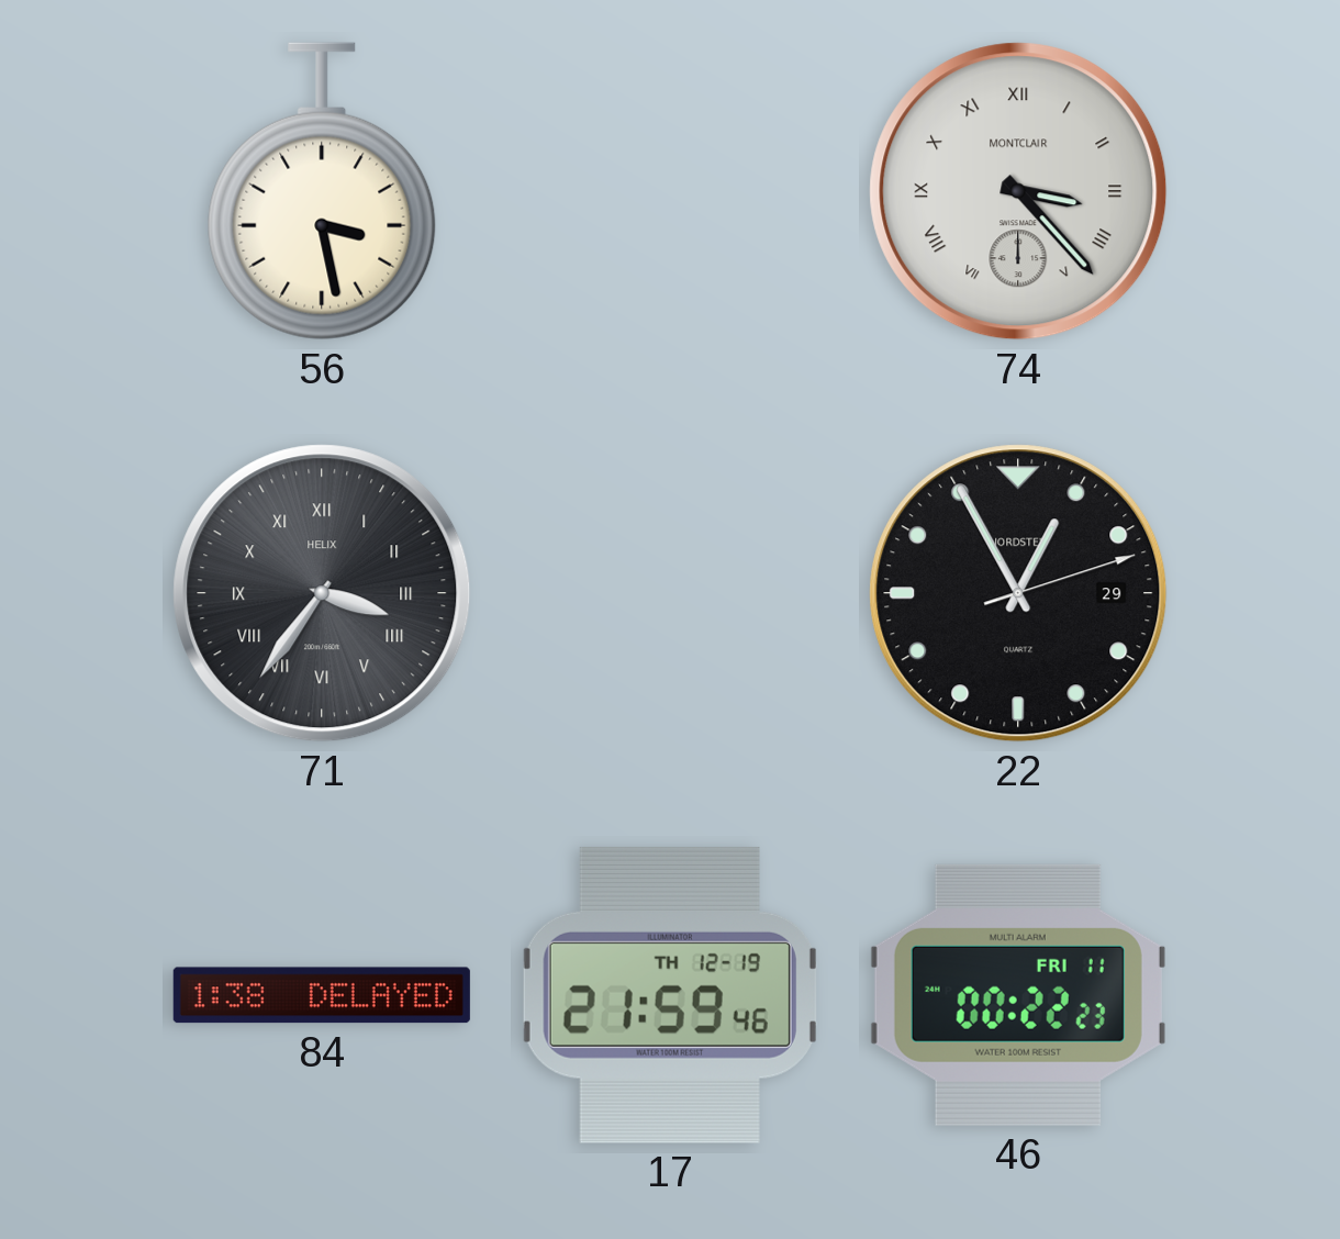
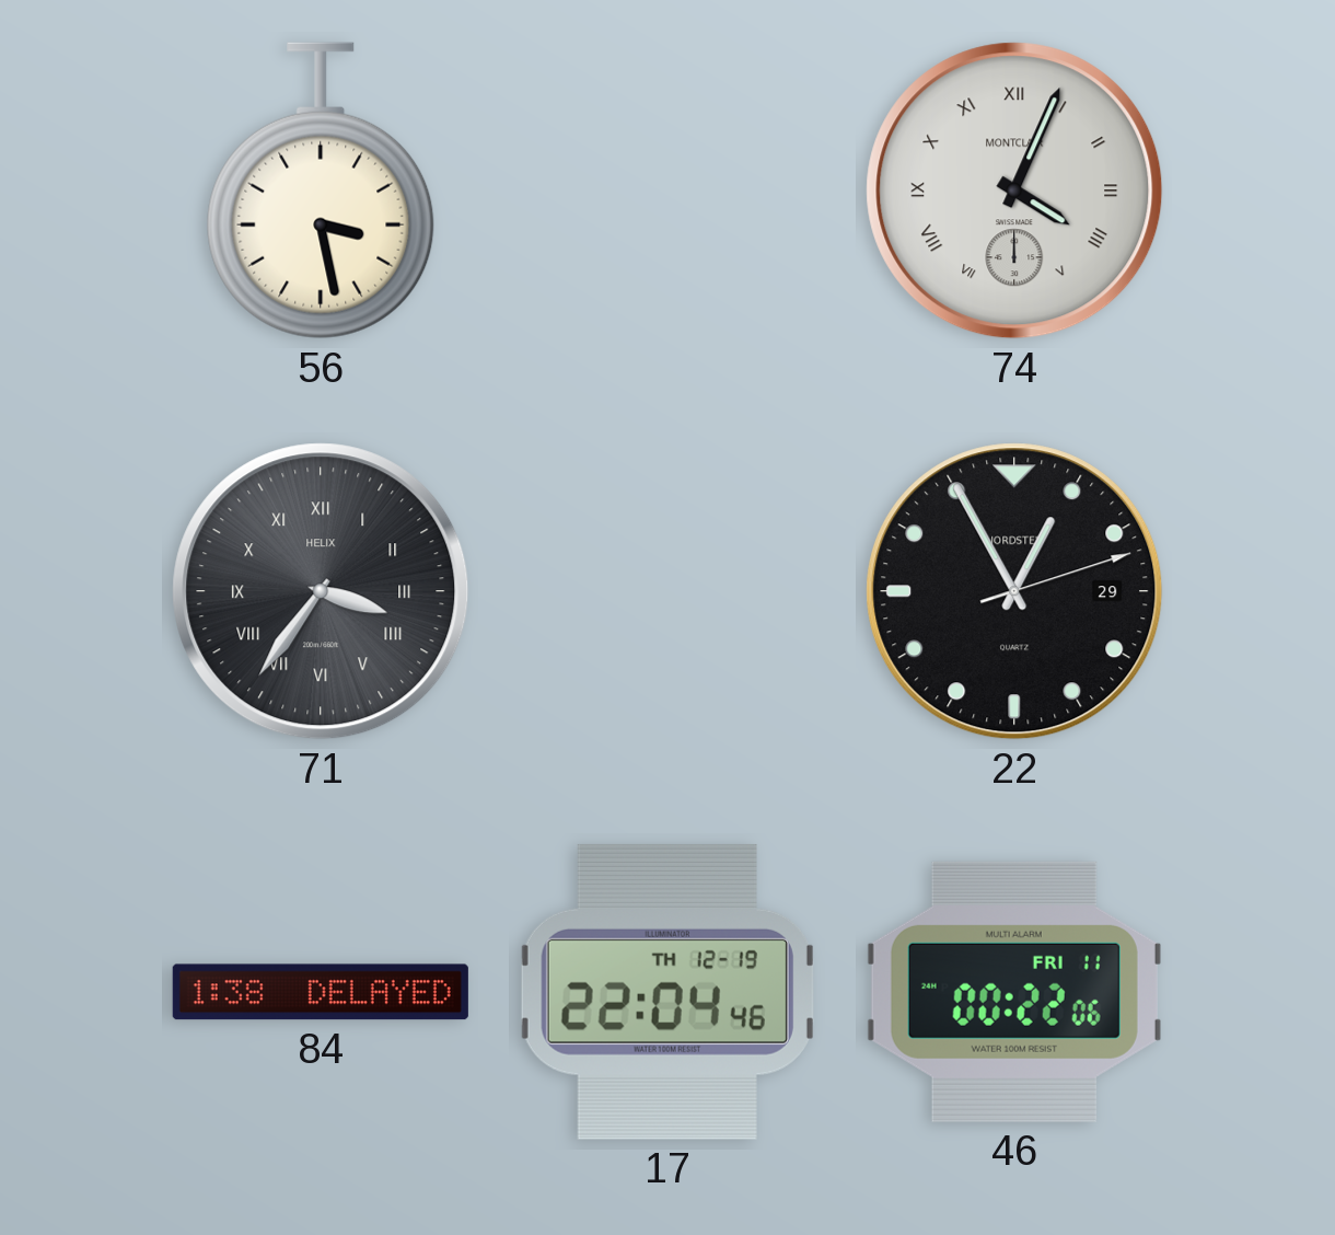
74: 3:23 -> 4:04
17: 21:59 -> 22:04
46: 00:22:23 -> 00:22:06
